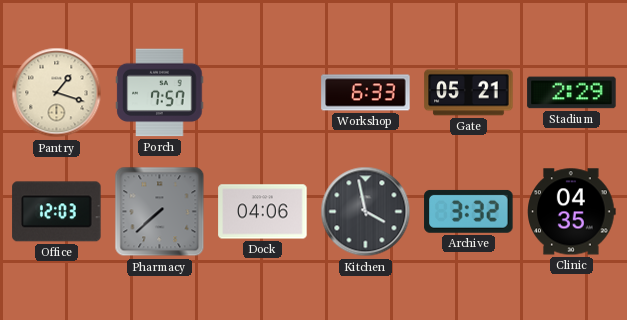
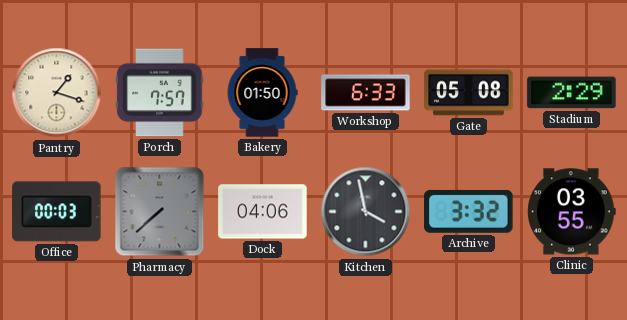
Bakery: none -> 01:50
Gate: 05:21 -> 05:08
Office: 12:03 -> 00:03
Clinic: 04:35 -> 03:55
